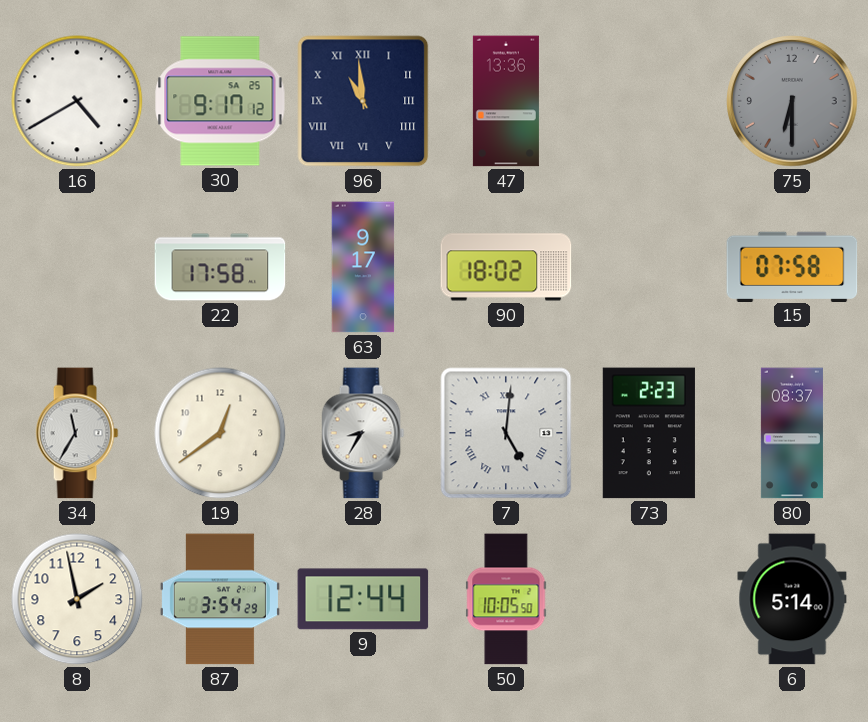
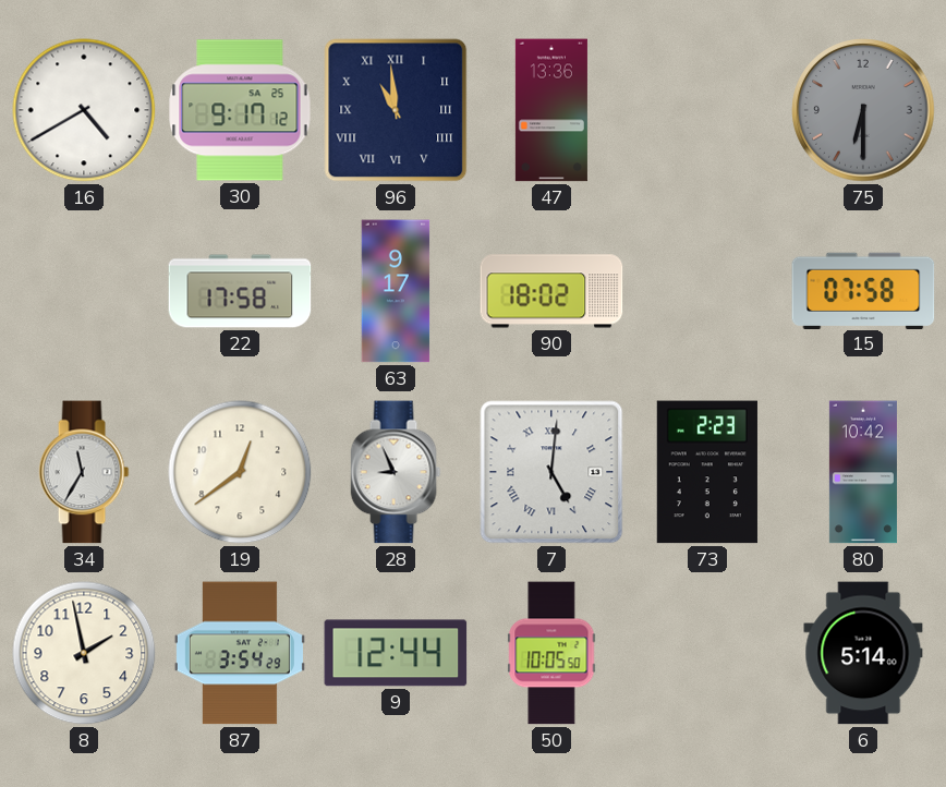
28: 8:35 -> 8:56
80: 08:37 -> 10:42
